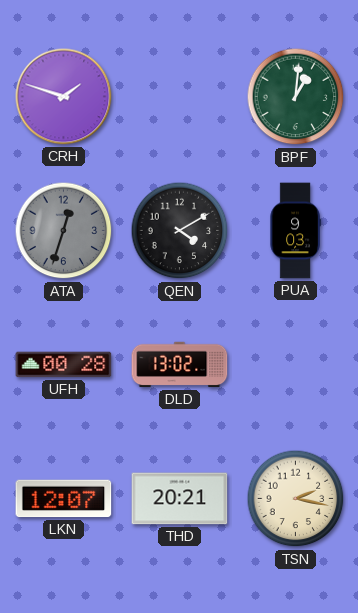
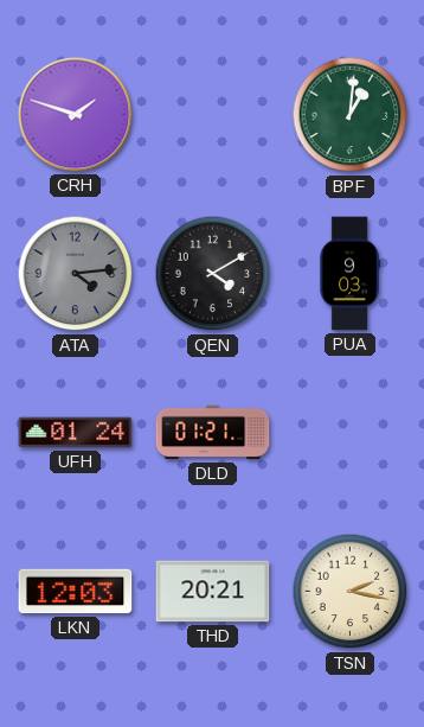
ATA: 12:33 -> 4:14
UFH: 00:28 -> 01:24
DLD: 13:02 -> 01:21
LKN: 12:07 -> 12:03
